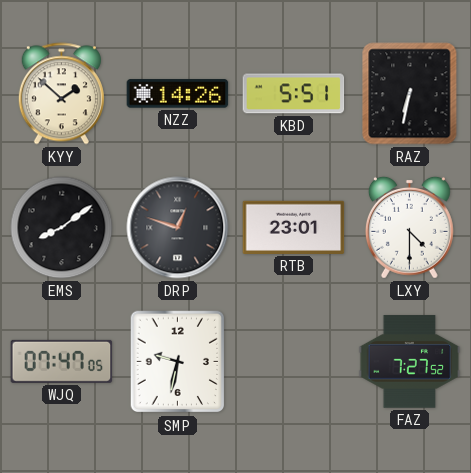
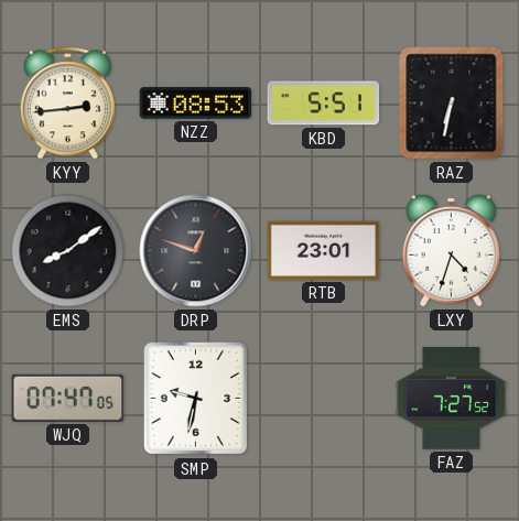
KYY: 1:52 -> 2:44
NZZ: 14:26 -> 08:53
LXY: 4:30 -> 4:33
